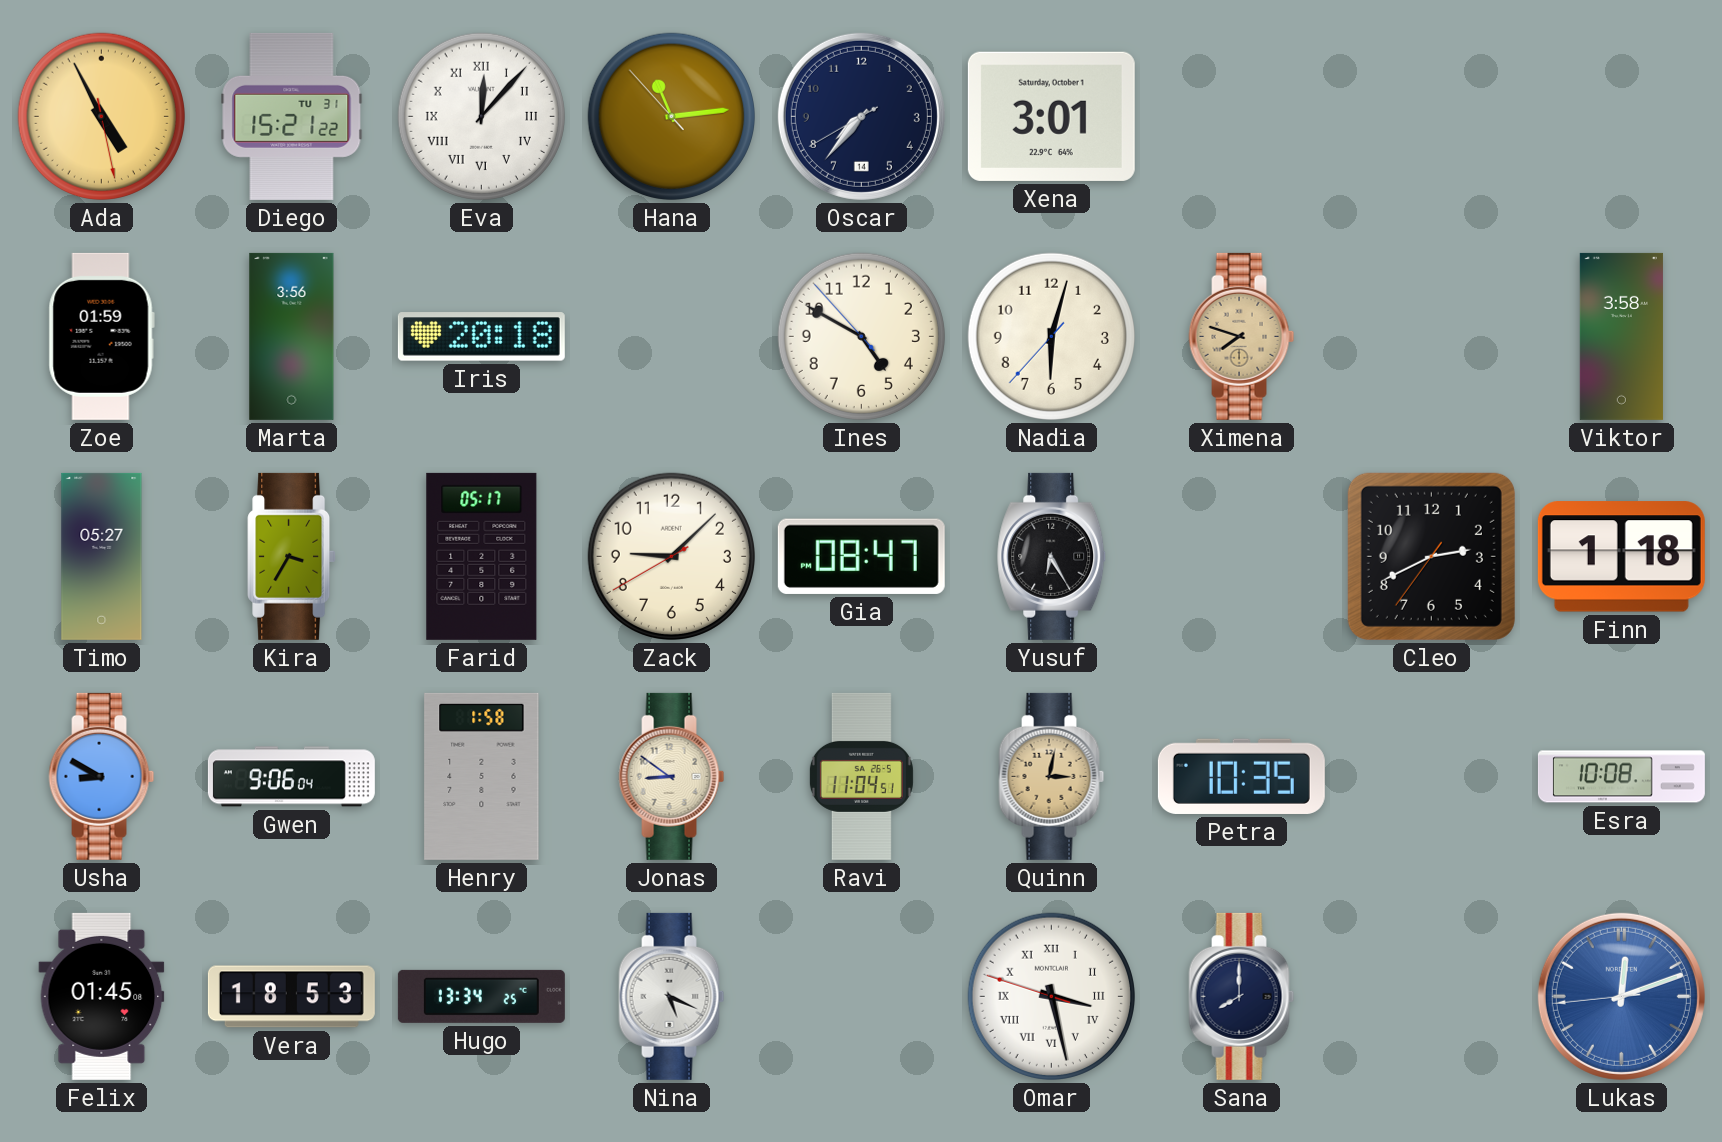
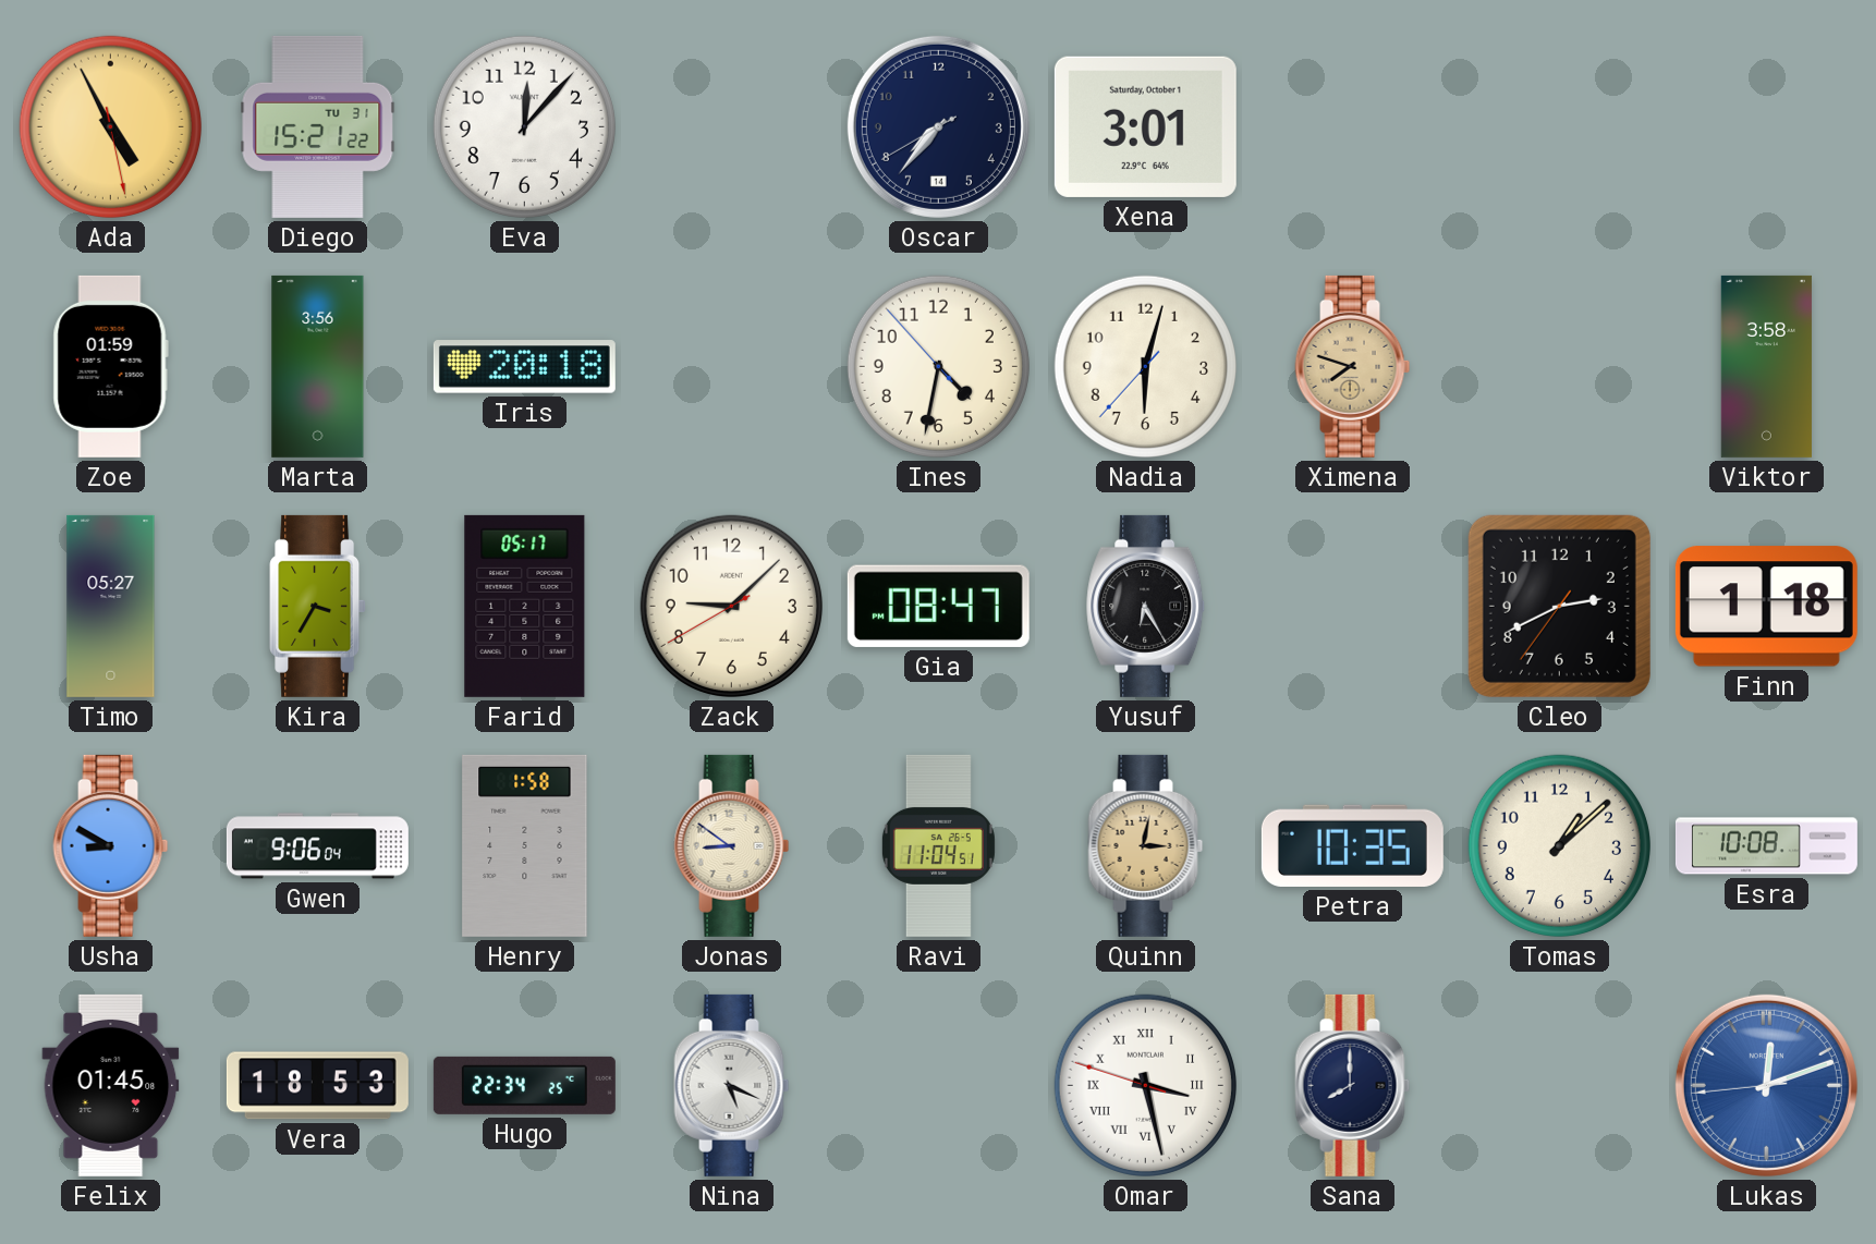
Eva numerals: Roman -> Arabic
Hana: 11:13 -> none
Ines: 4:49 -> 4:31
Tomas: none -> 1:08
Hugo: 13:34 -> 22:34
